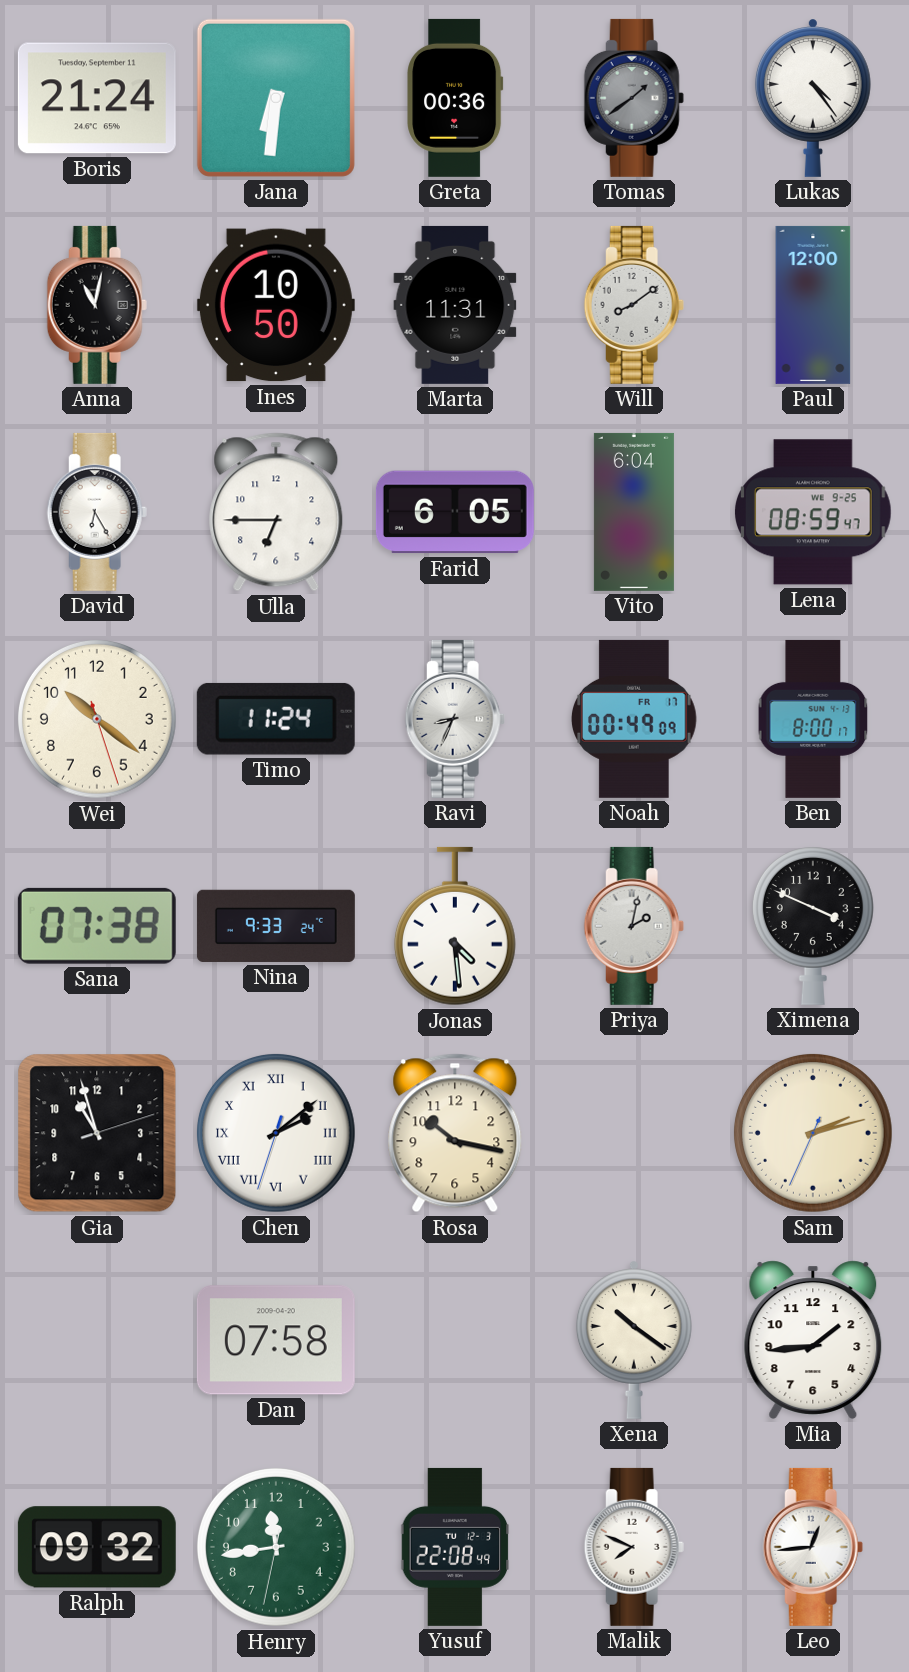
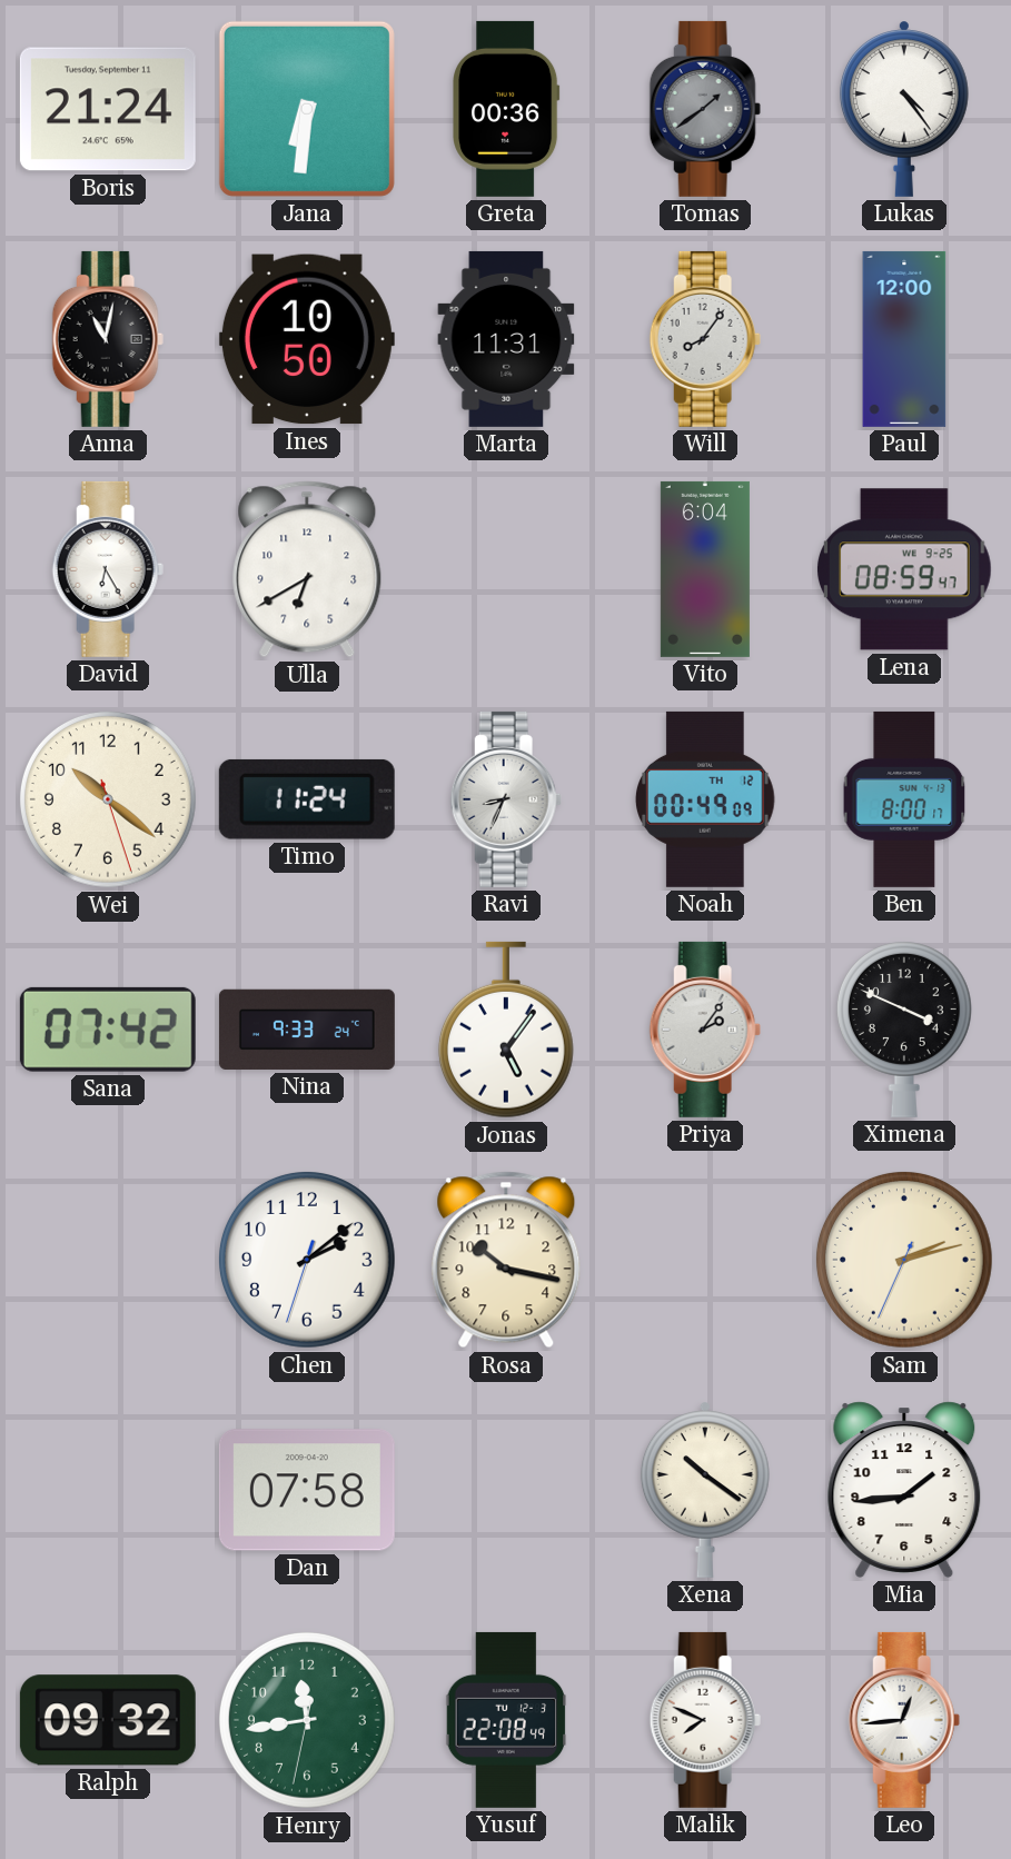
Will: 8:09 -> 8:06
Ulla: 6:45 -> 6:40
Farid: 6:05 -> none
Noah date: FR 17 -> TH 12
Sana: 07:38 -> 07:42
Jonas: 4:29 -> 5:06
Priya: 2:02 -> 2:06
Gia: 10:57 -> none
Chen numerals: Roman -> Arabic
